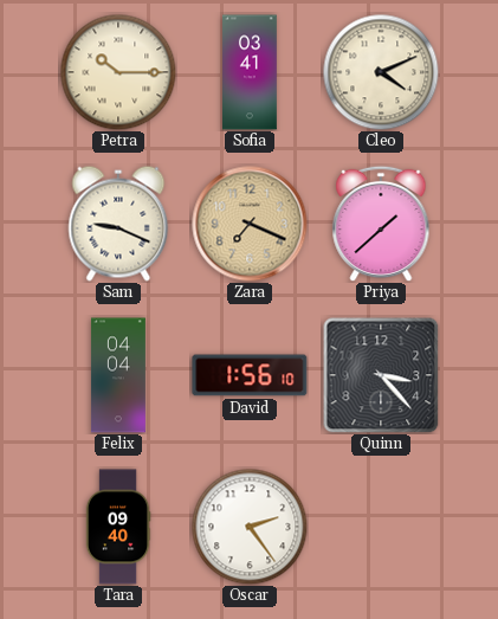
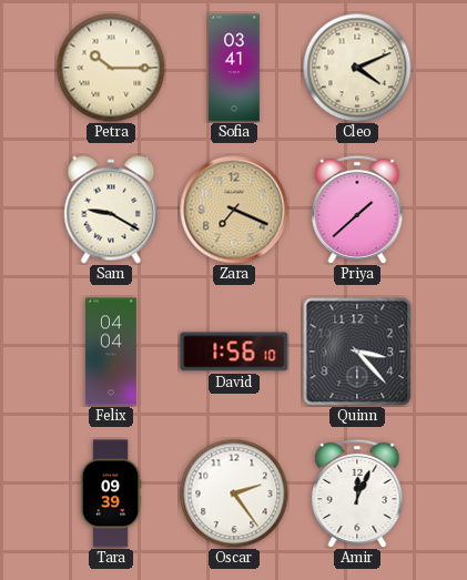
Sam: 9:19 -> 9:20
Tara: 09:40 -> 09:39
Amir: none -> 12:04
